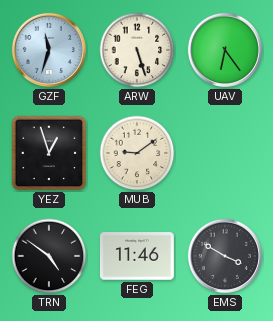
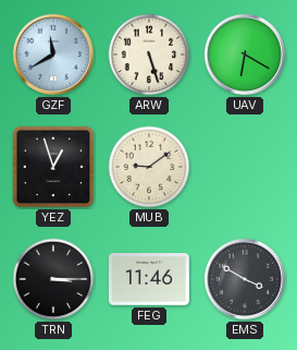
GZF: 11:33 -> 11:40
UAV: 6:24 -> 6:20
TRN: 4:51 -> 3:15
